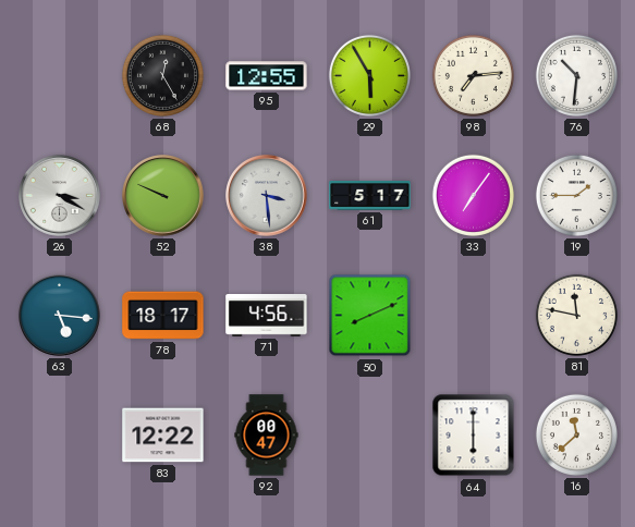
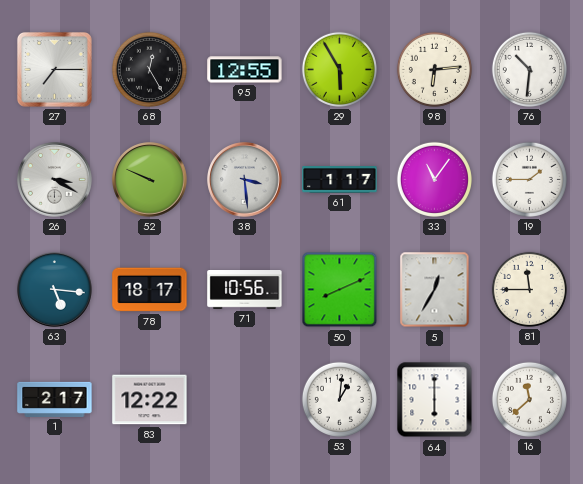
27: none -> 7:15
98: 7:14 -> 6:14
61: 5:17 -> 1:17
33: 7:06 -> 11:06
71: 4:56 -> 10:56
5: none -> 12:35
81: 11:47 -> 11:45
1: none -> 2:17
92: 00:47 -> none
53: none -> 1:01
